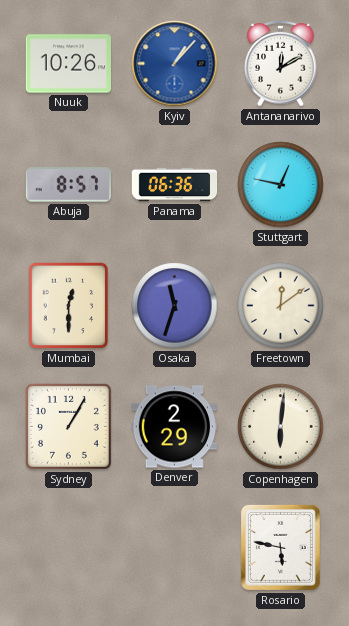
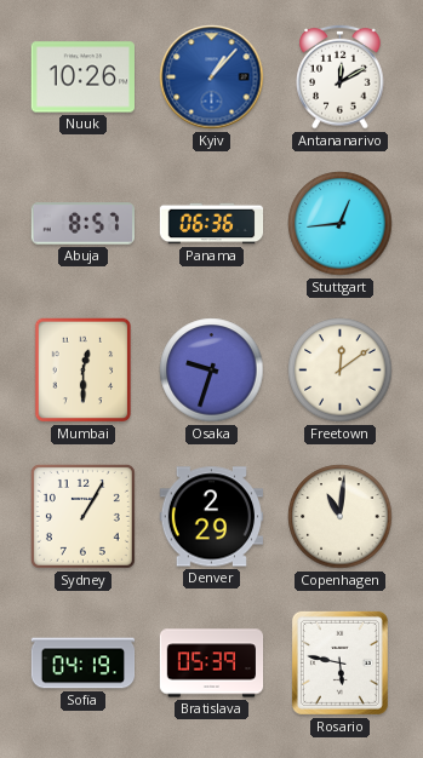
Stuttgart: 12:47 -> 12:44
Osaka: 11:33 -> 9:33
Copenhagen: 6:01 -> 11:01
Sofia: none -> 04:19
Bratislava: none -> 05:39
